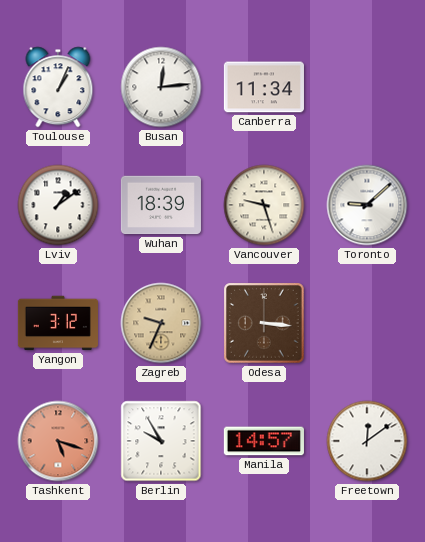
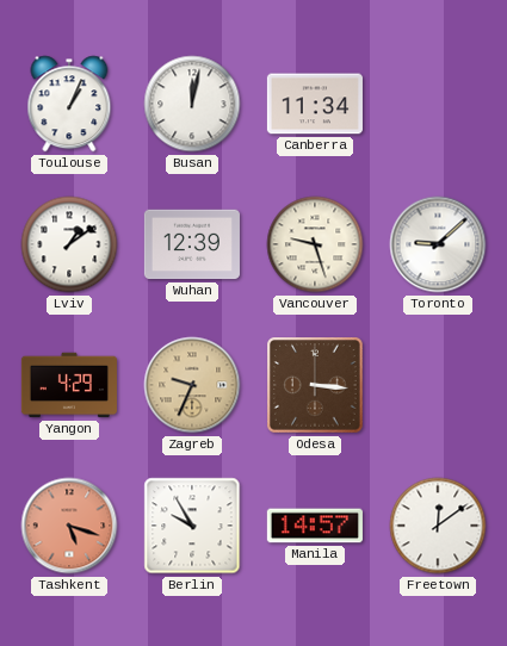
Busan: 12:14 -> 12:02
Wuhan: 18:39 -> 12:39
Yangon: 3:12 -> 4:29
